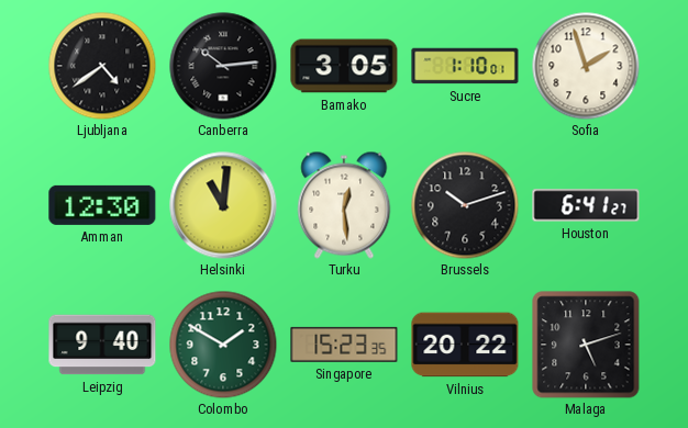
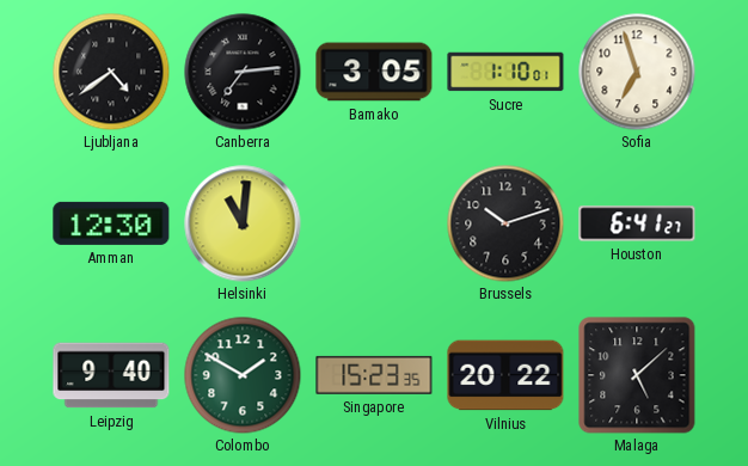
Canberra: 10:14 -> 7:14
Sofia: 1:57 -> 6:57
Turku: 12:29 -> none
Malaga: 5:12 -> 5:08
